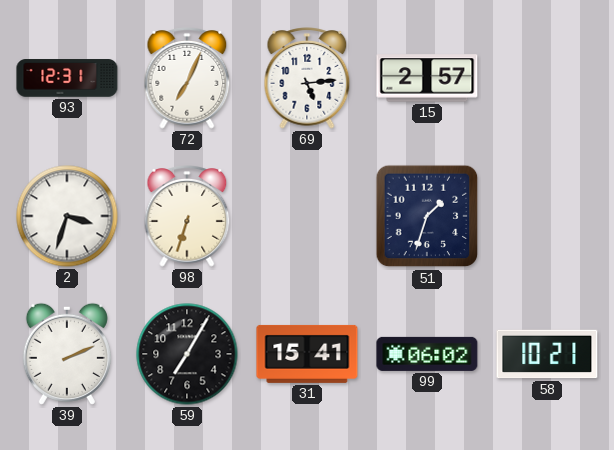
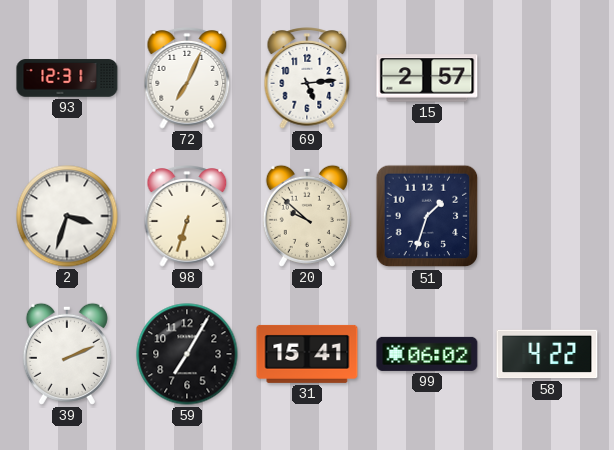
20: none -> 9:52
58: 10:21 -> 4:22
